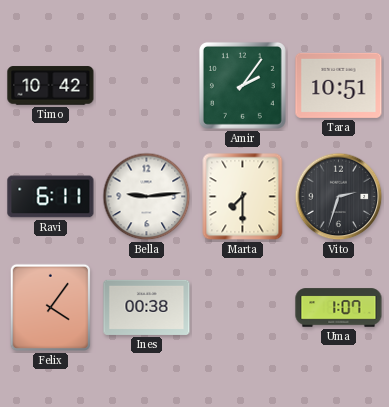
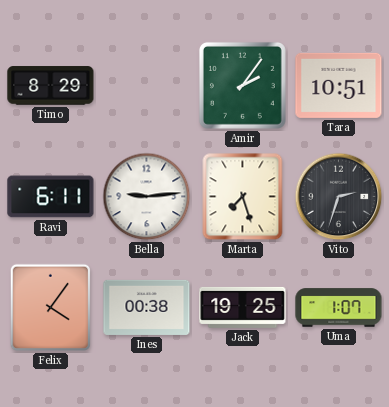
Timo: 10:42 -> 8:29
Marta: 7:30 -> 7:27
Jack: none -> 19:25
